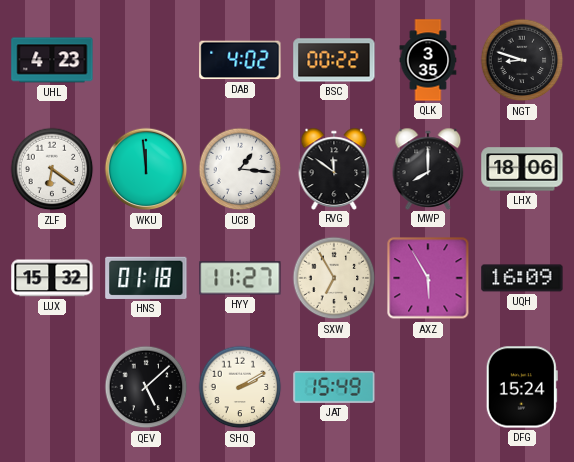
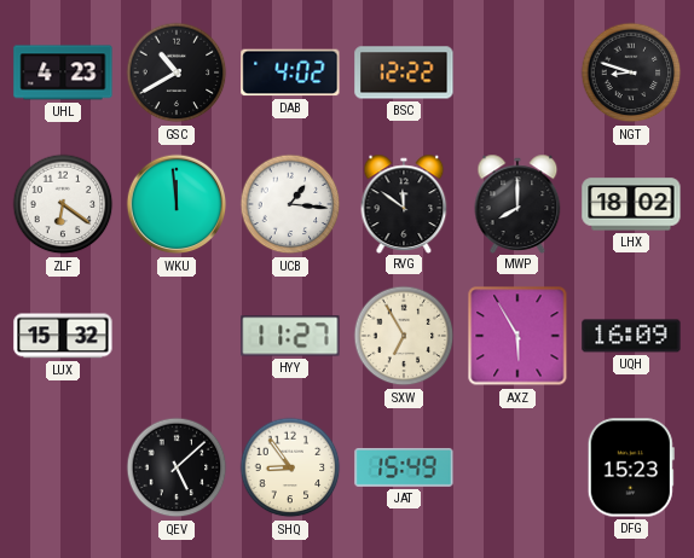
GSC: none -> 10:40
BSC: 00:22 -> 12:22
QLK: 3:35 -> none
LHX: 18:06 -> 18:02
HNS: 01:18 -> none
SHQ: 2:10 -> 8:54
DFG: 15:24 -> 15:23
